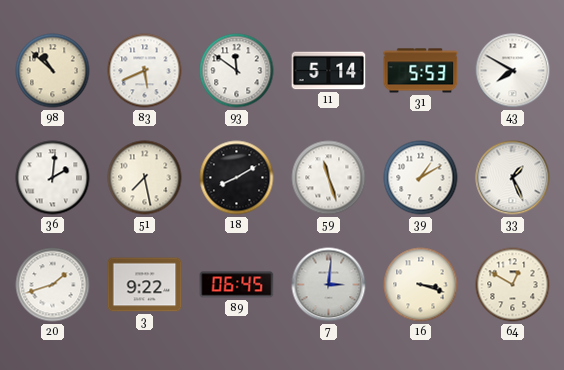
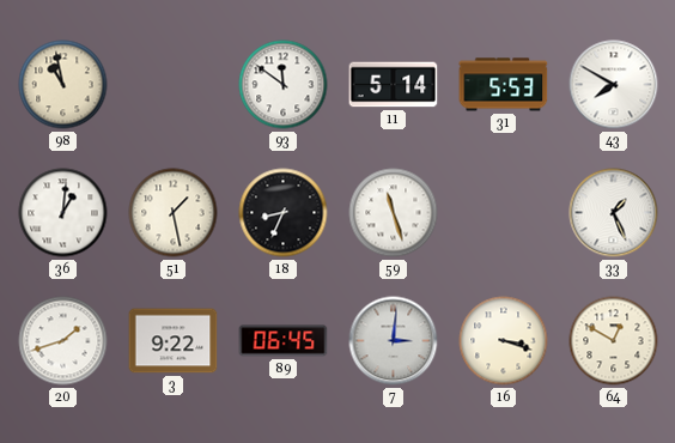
98: 10:52 -> 10:58
83: 5:41 -> none
36: 2:01 -> 1:01
51: 7:28 -> 1:28
18: 8:10 -> 8:34
39: 1:10 -> none
